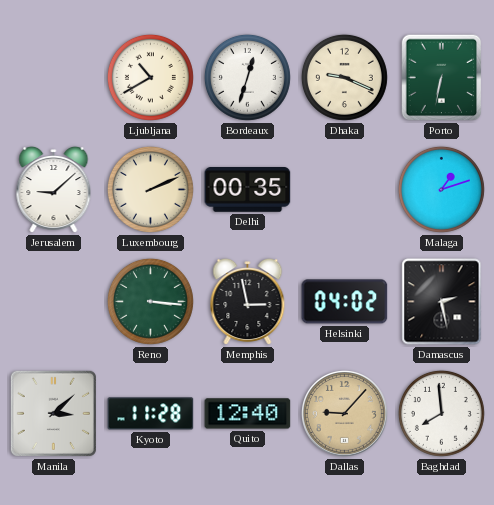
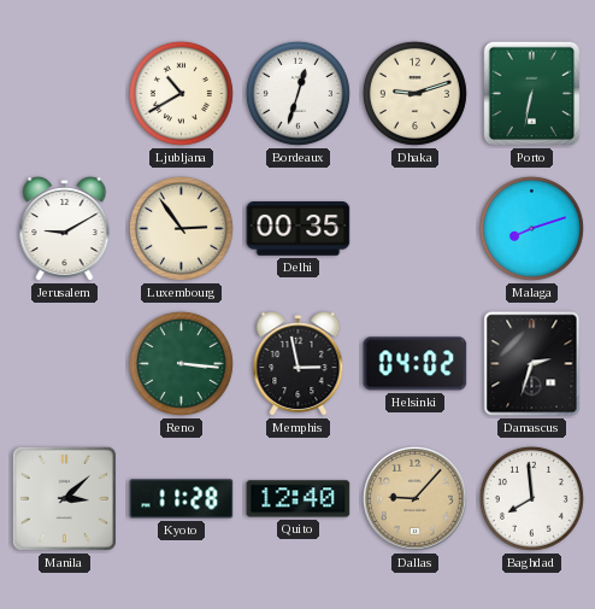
Dhaka: 9:19 -> 9:12
Jerusalem: 9:08 -> 9:10
Luxembourg: 2:11 -> 2:54
Malaga: 1:12 -> 8:12
Damascus: 2:28 -> 2:33
